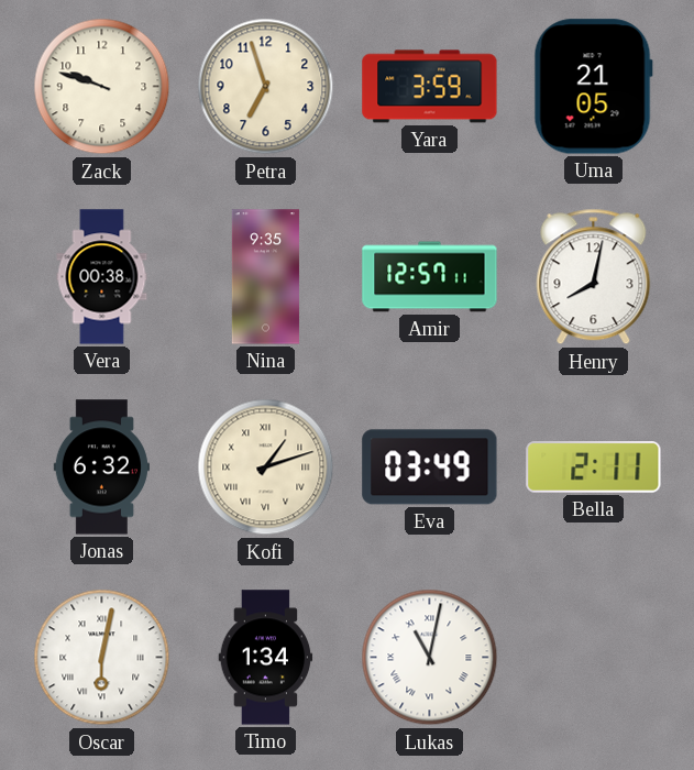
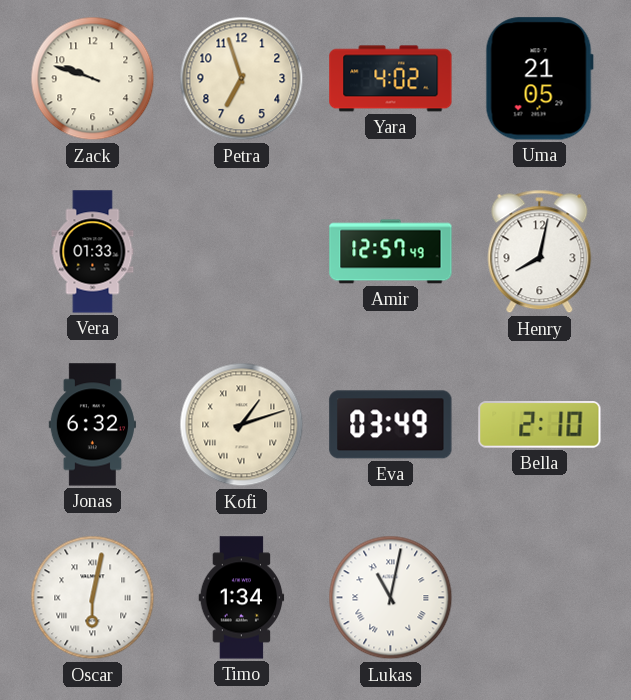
Yara: 3:59 -> 4:02
Vera: 00:38 -> 01:33
Nina: 9:35 -> none
Amir: 12:57:11 -> 12:57:49
Bella: 2:11 -> 2:10
